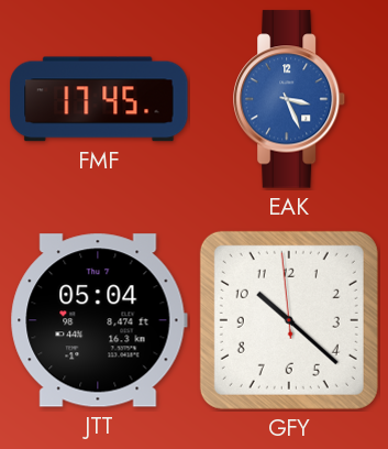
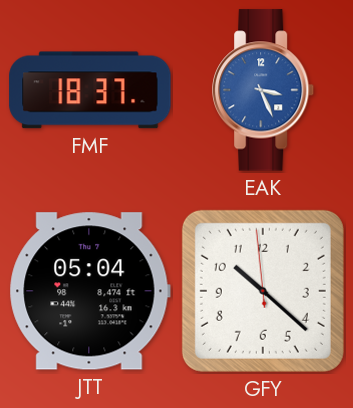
FMF: 17:45 -> 18:37
